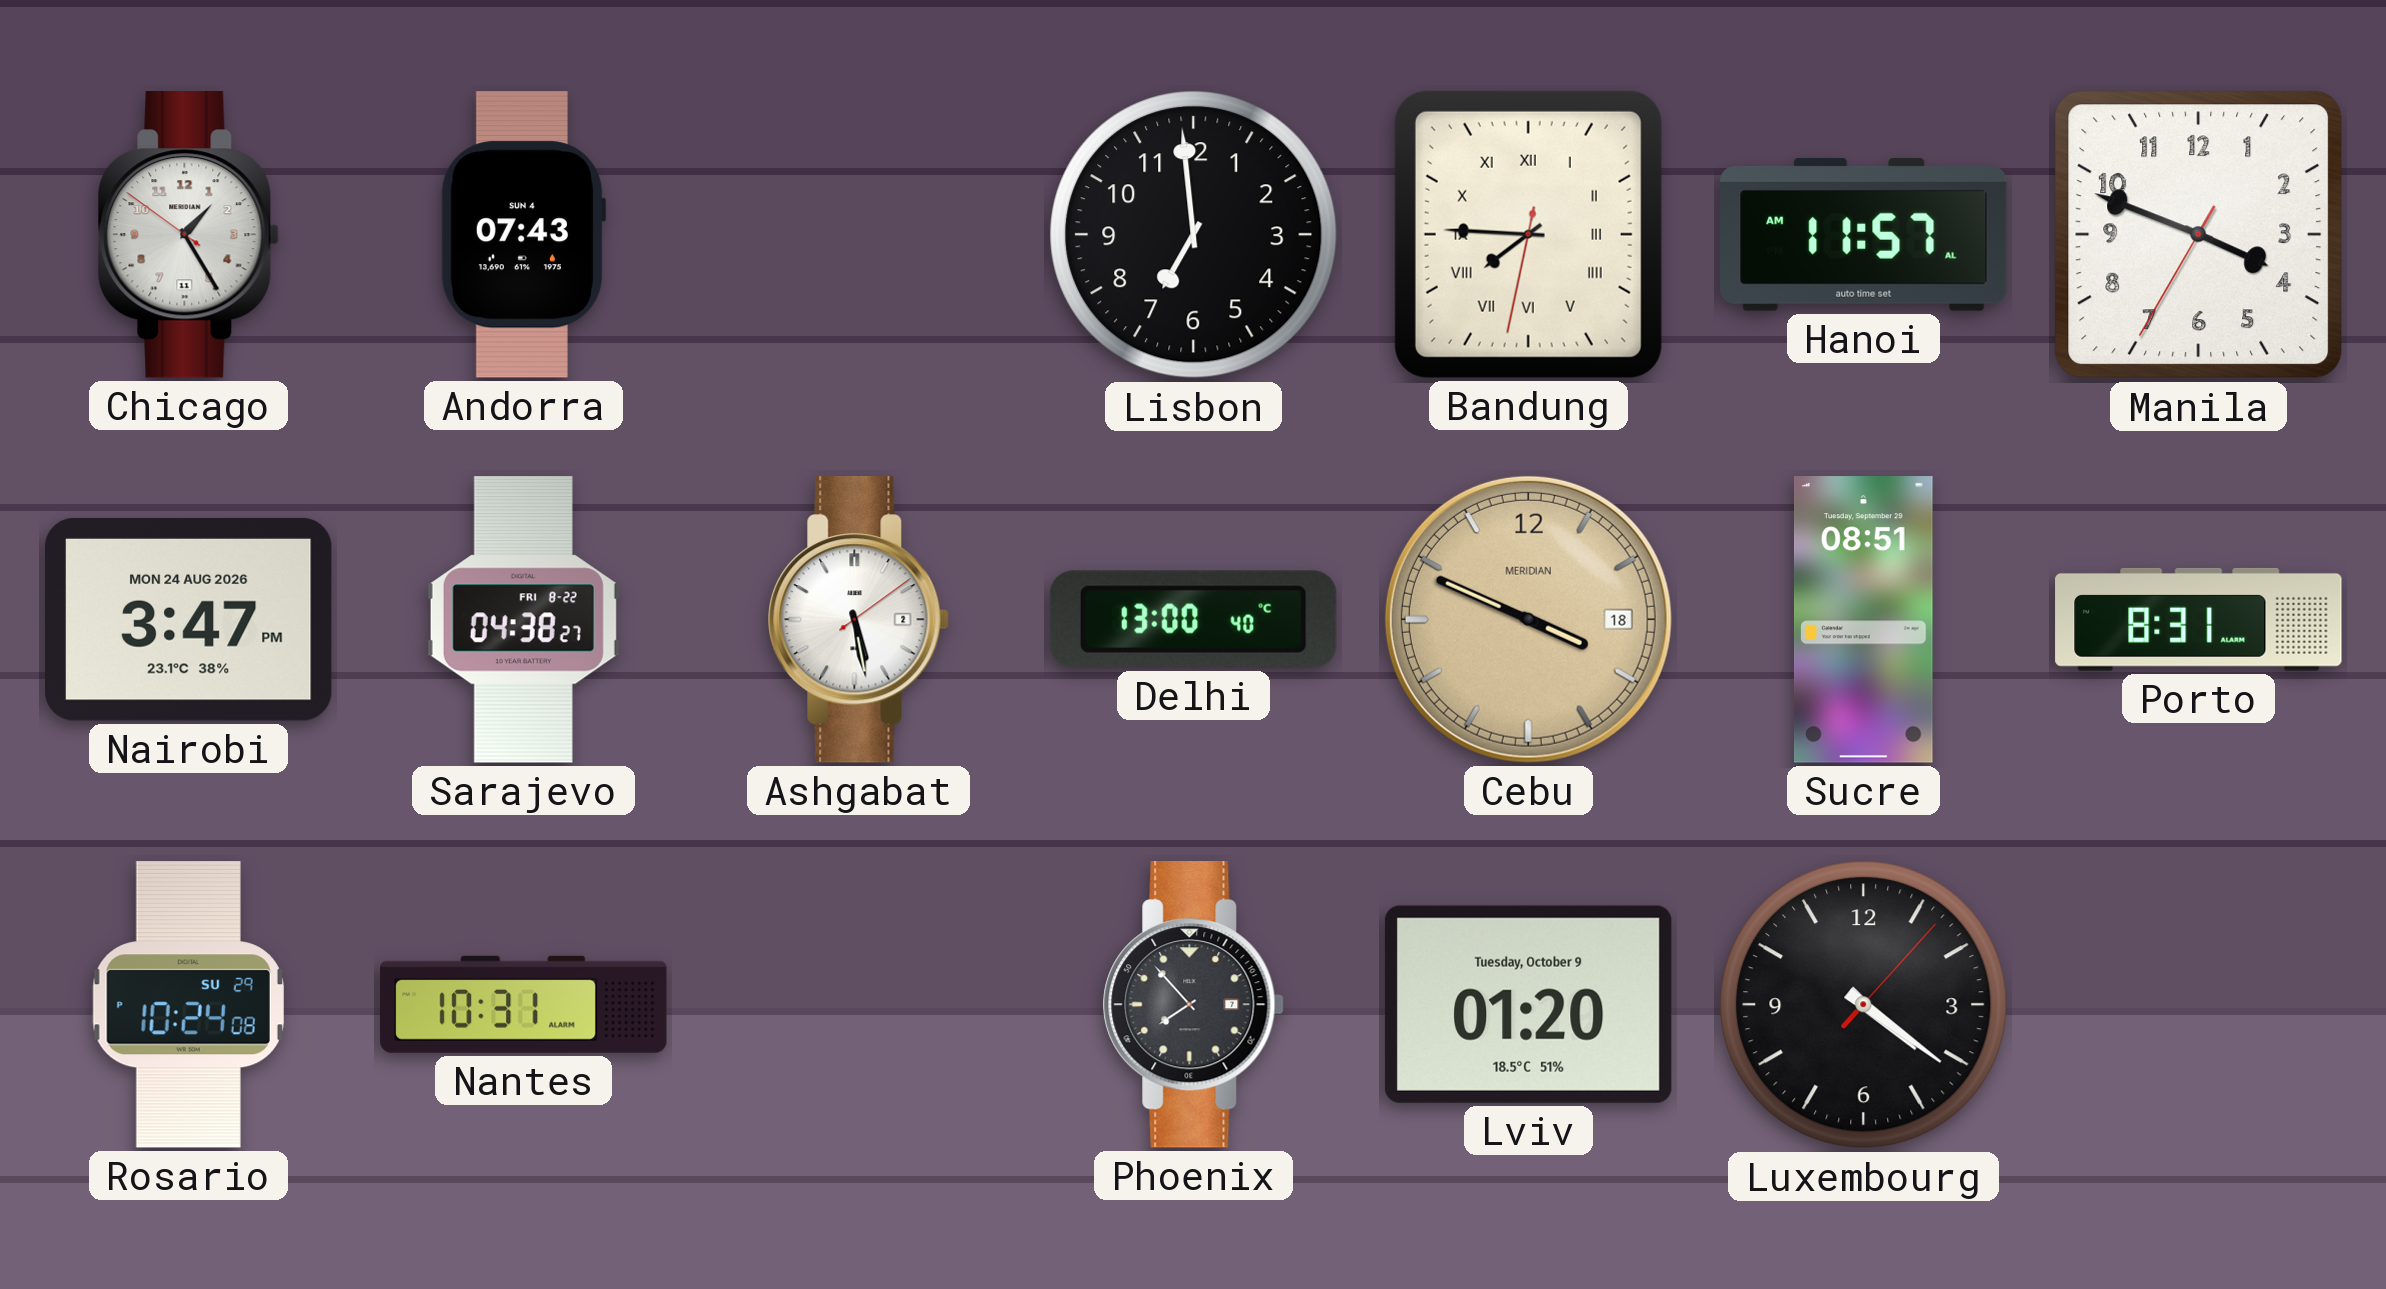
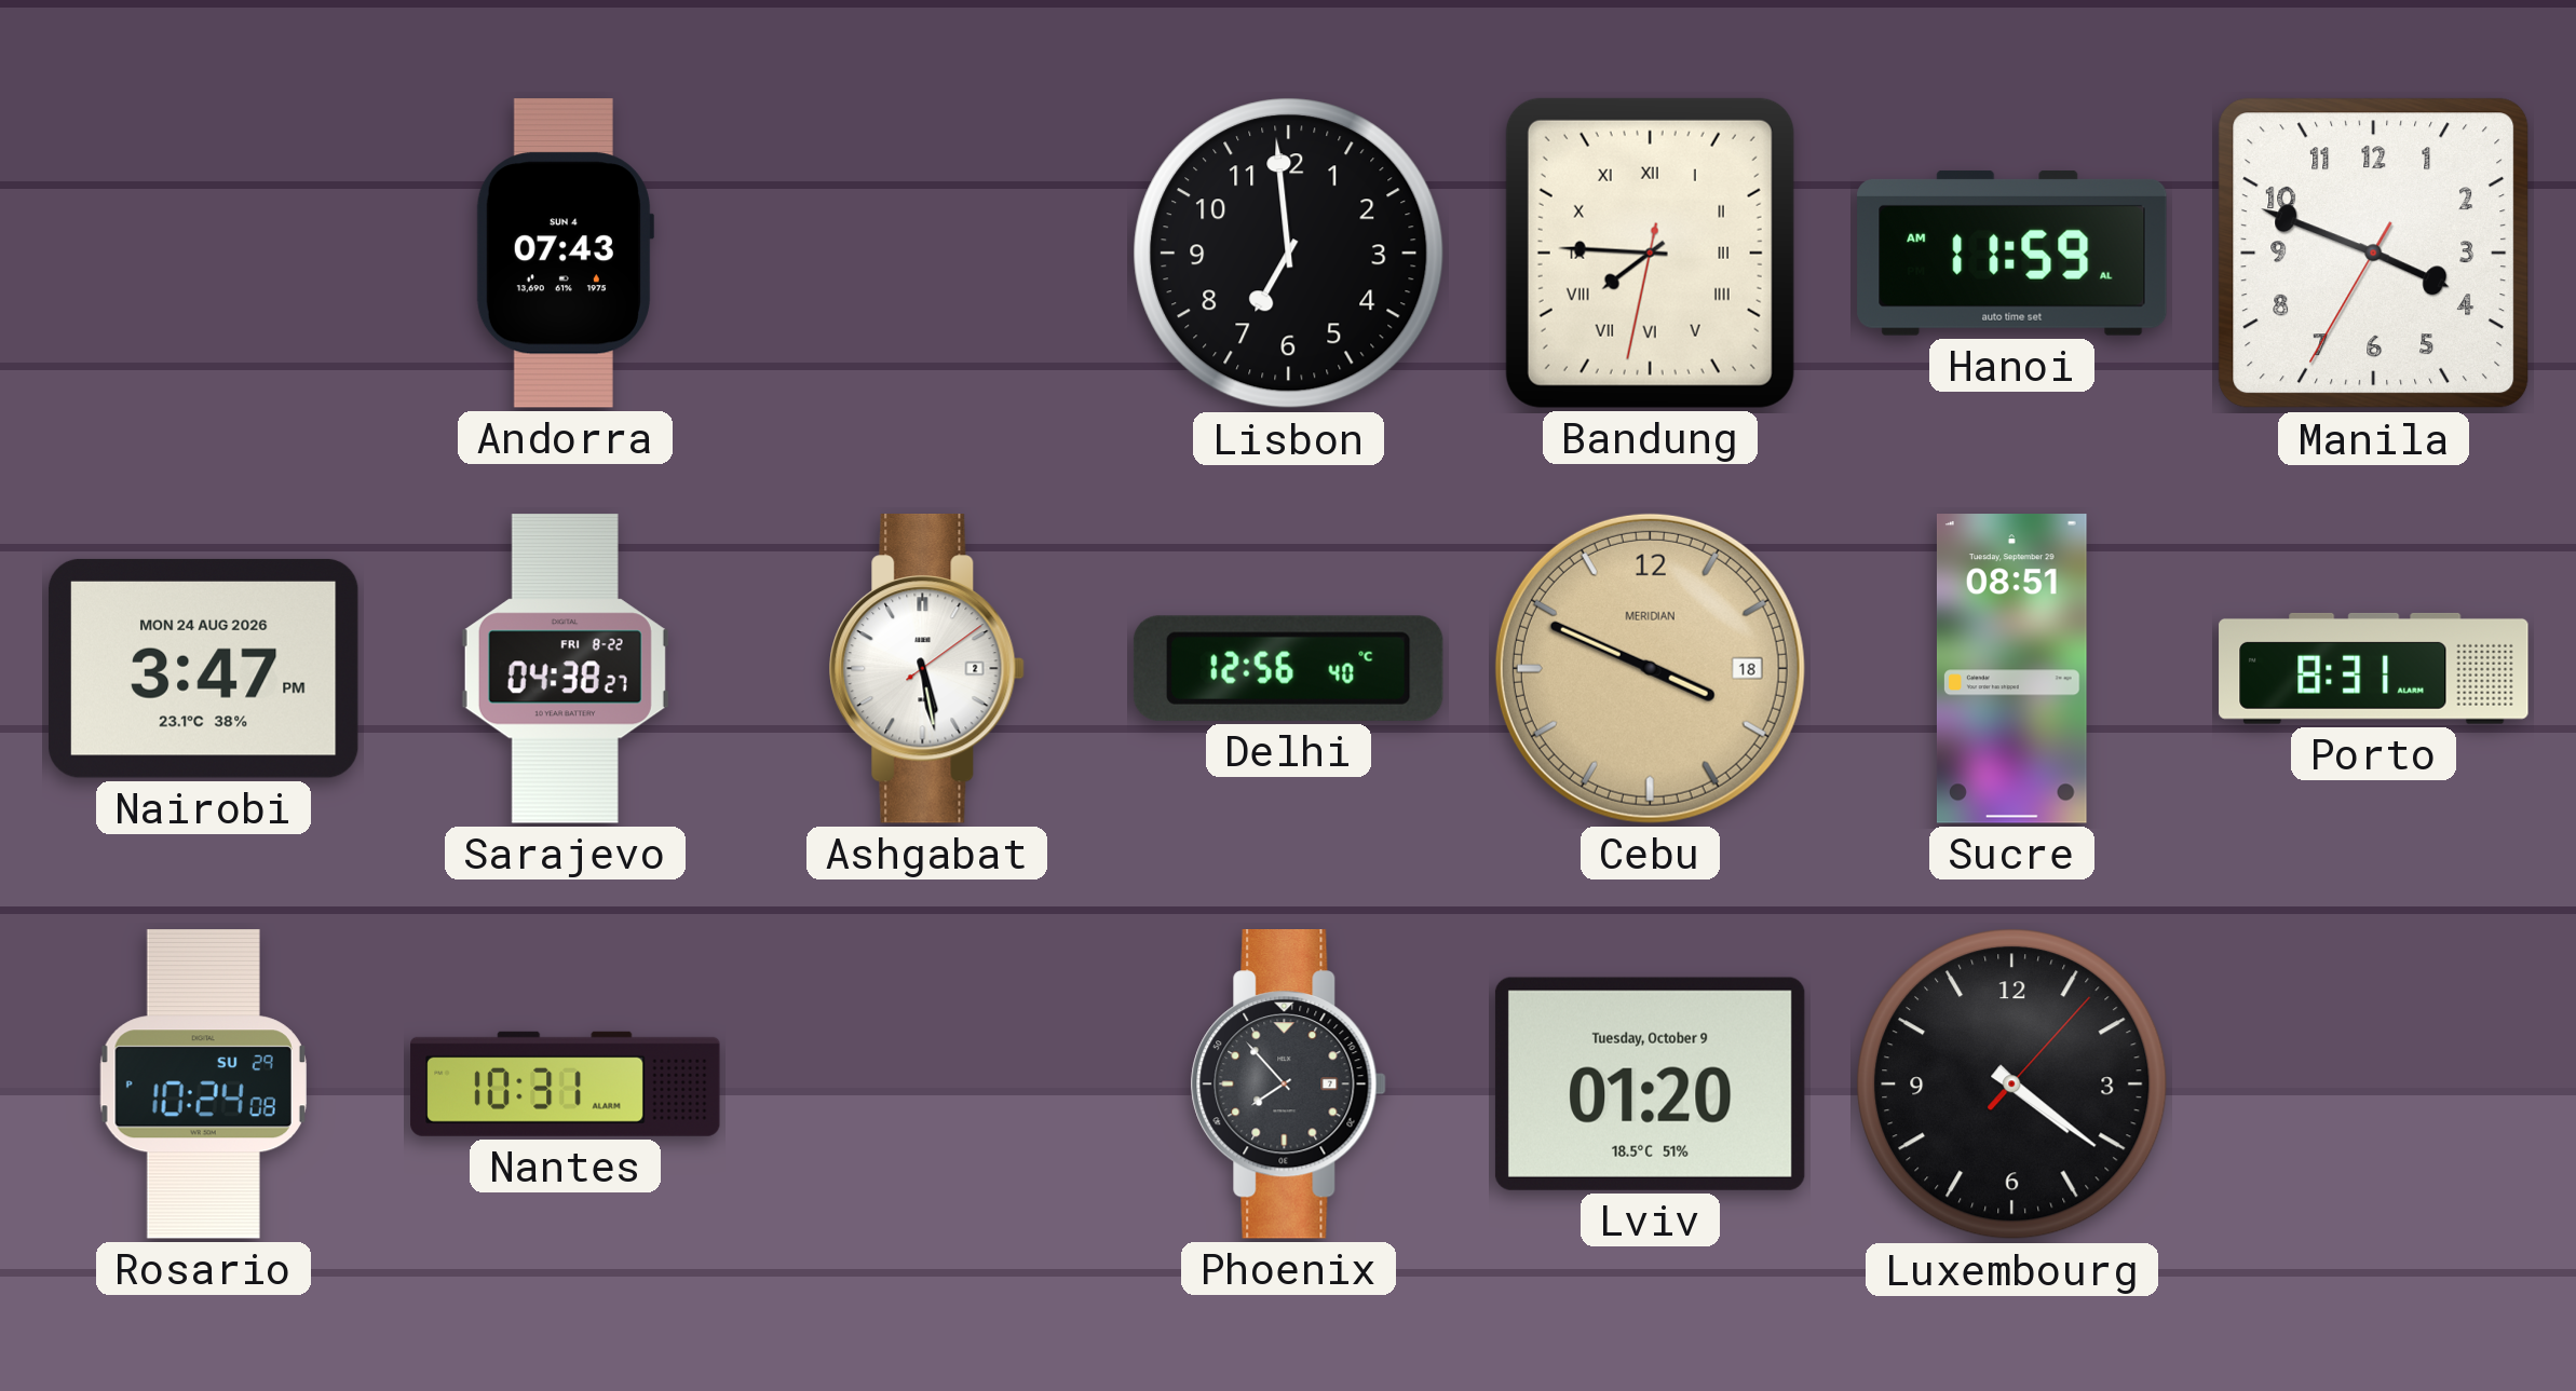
Chicago: 1:24 -> none
Hanoi: 11:57 -> 11:59
Delhi: 13:00 -> 12:56
